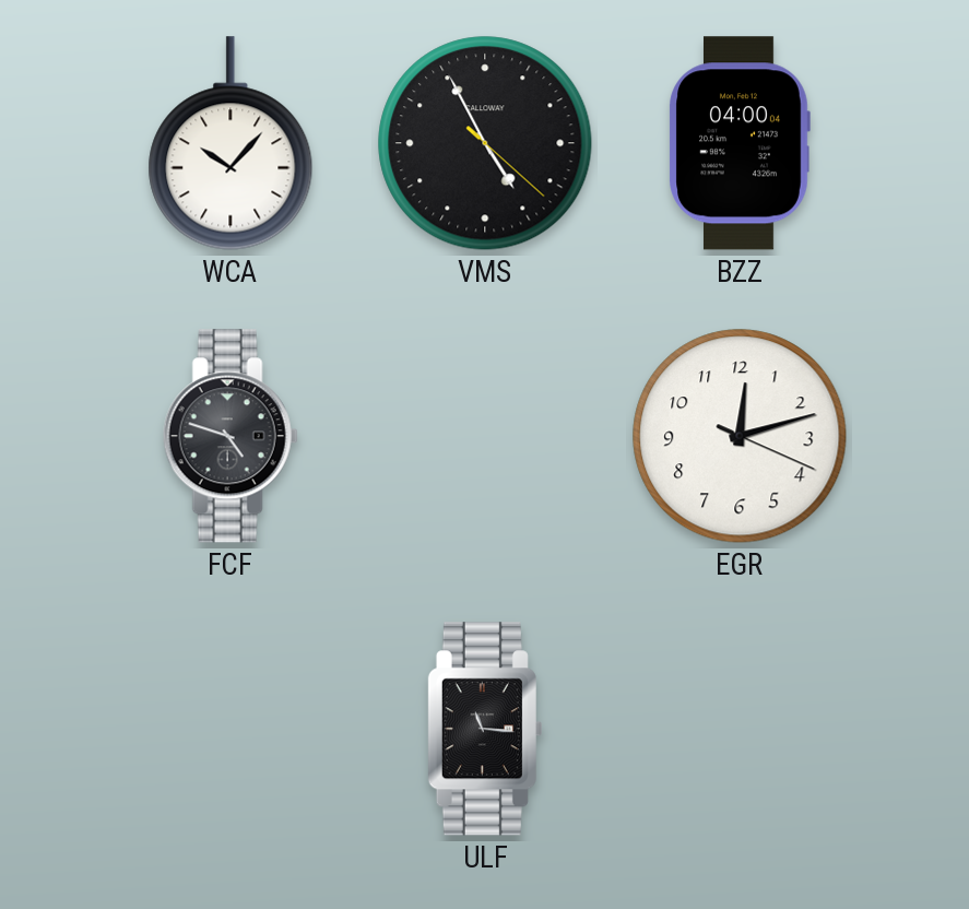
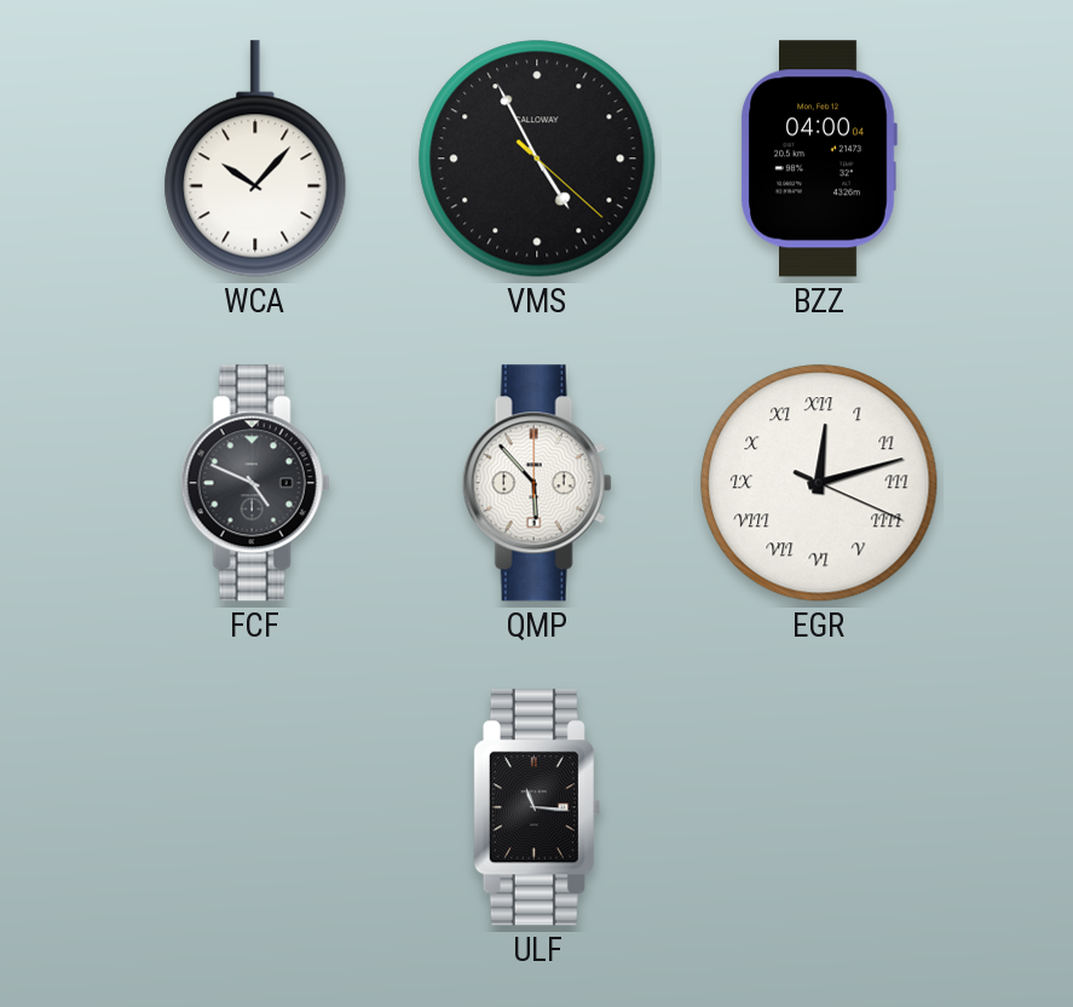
FCF: 4:48 -> 4:49
QMP: none -> 5:53
EGR numerals: Arabic -> Roman
